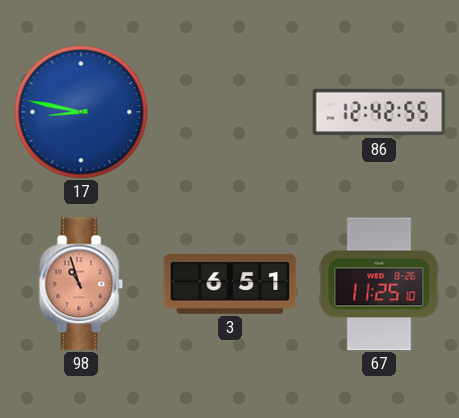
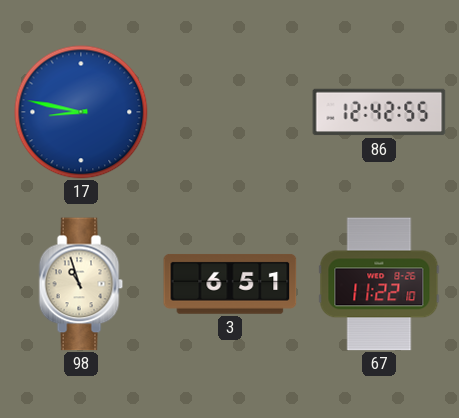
98 dial: salmon -> cream
67: 11:25 -> 11:22
